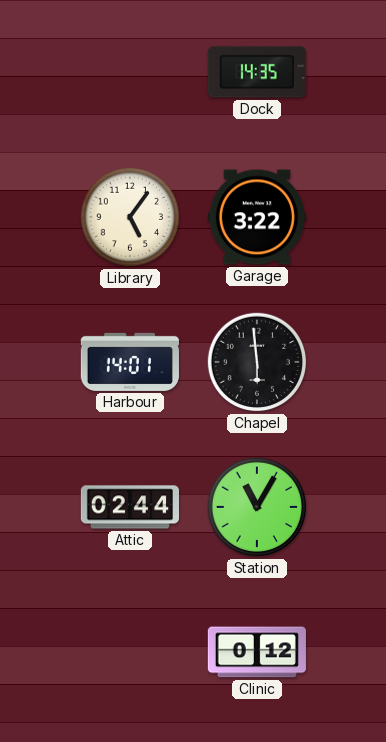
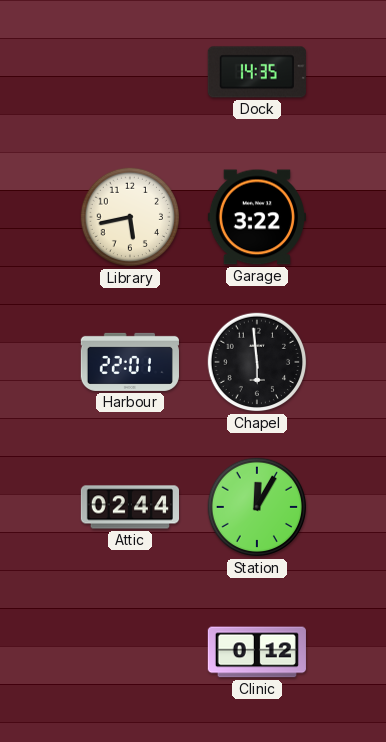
Library: 5:06 -> 5:43
Harbour: 14:01 -> 22:01
Station: 11:05 -> 12:05
